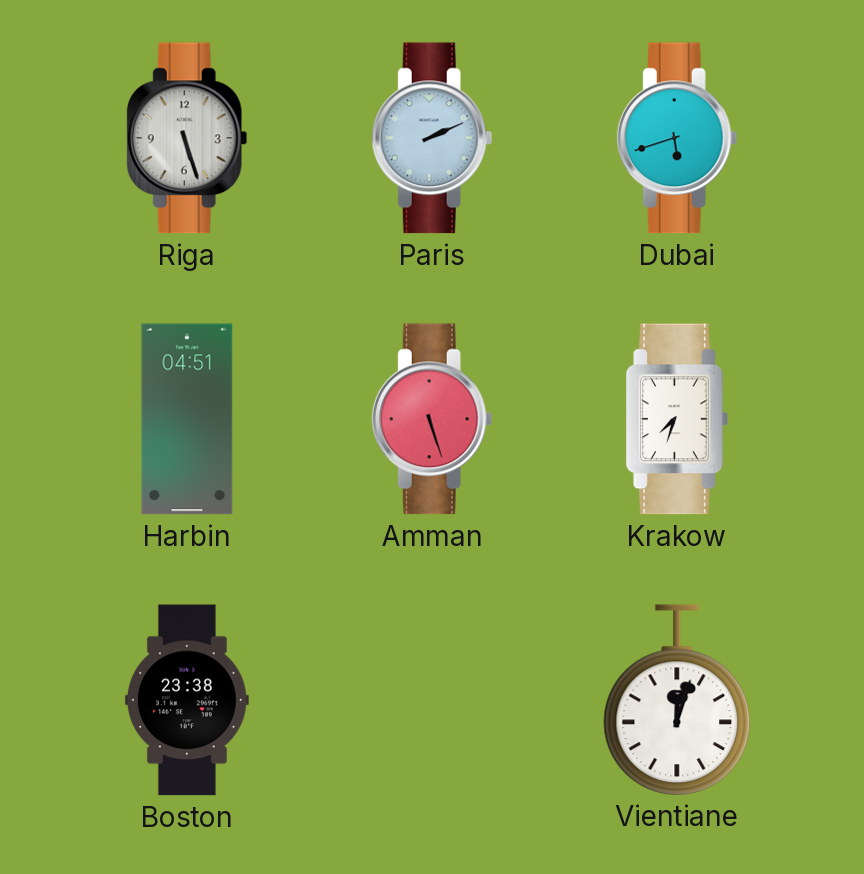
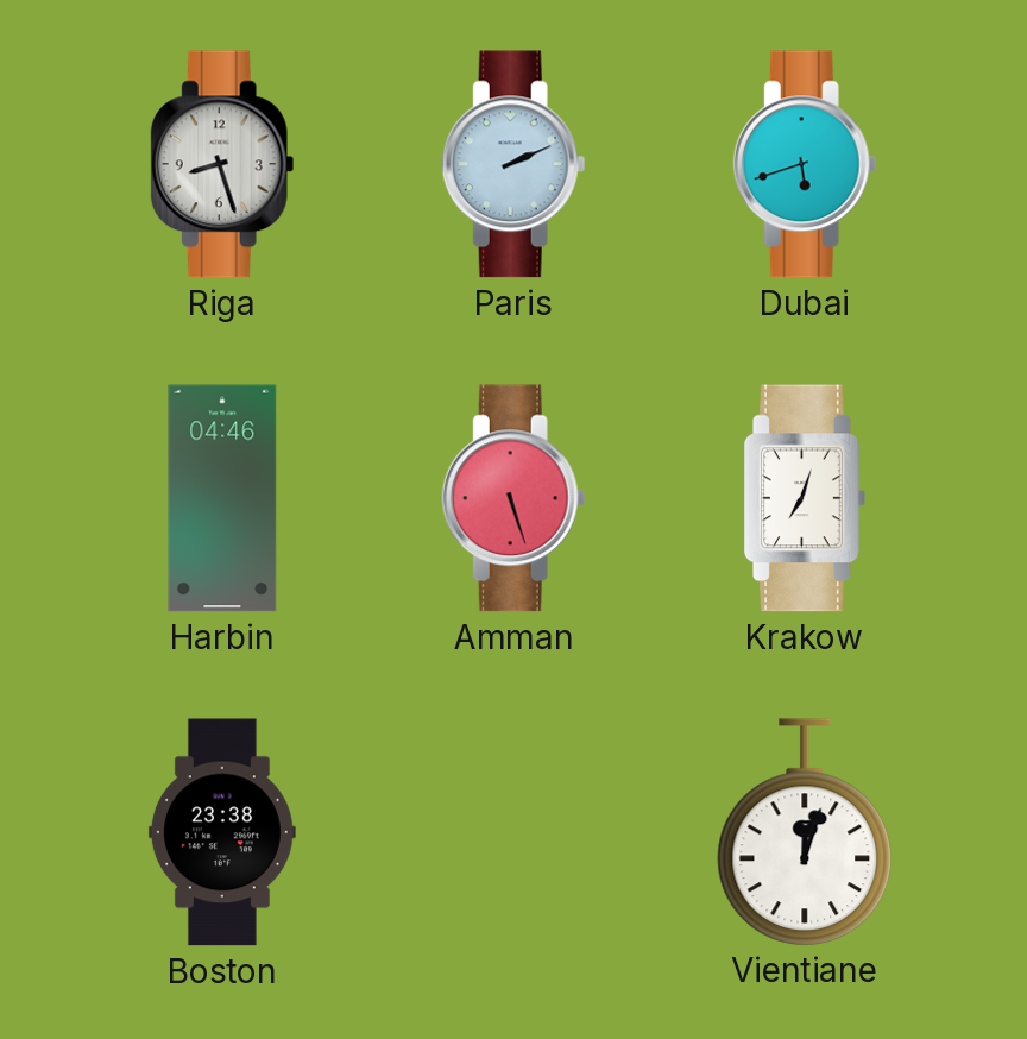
Riga: 5:27 -> 8:27
Harbin: 04:51 -> 04:46
Krakow: 7:33 -> 7:03
